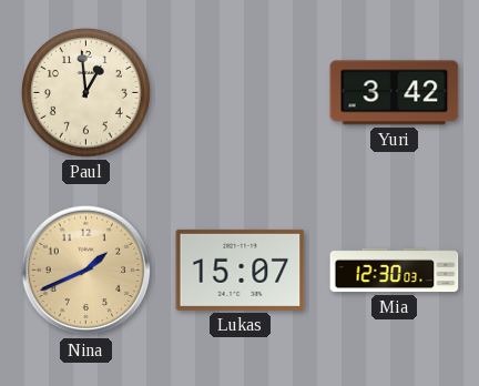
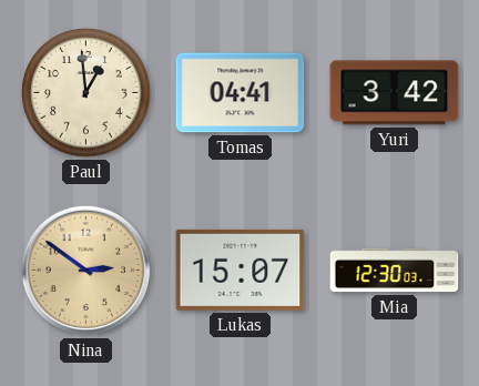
Tomas: none -> 04:41
Nina: 1:41 -> 2:51
